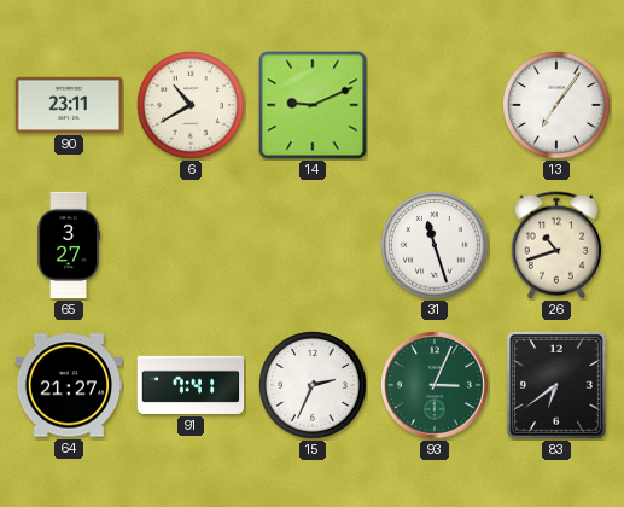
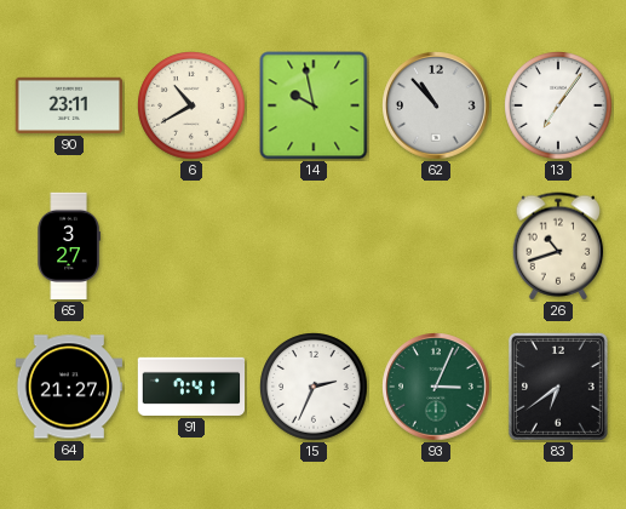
14: 9:11 -> 9:58
62: none -> 10:53
31: 11:27 -> none
